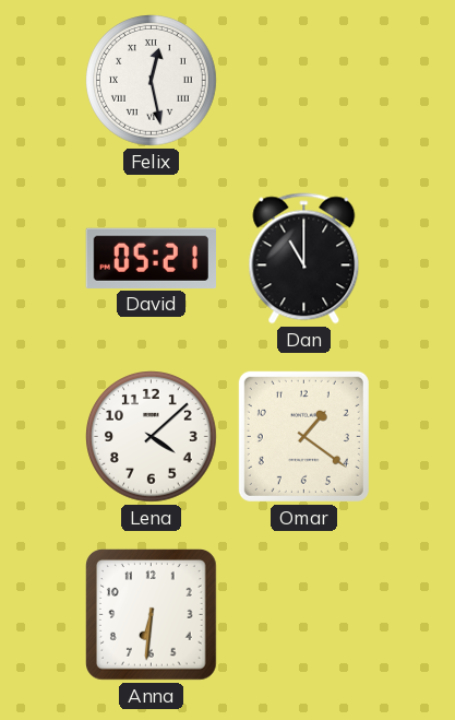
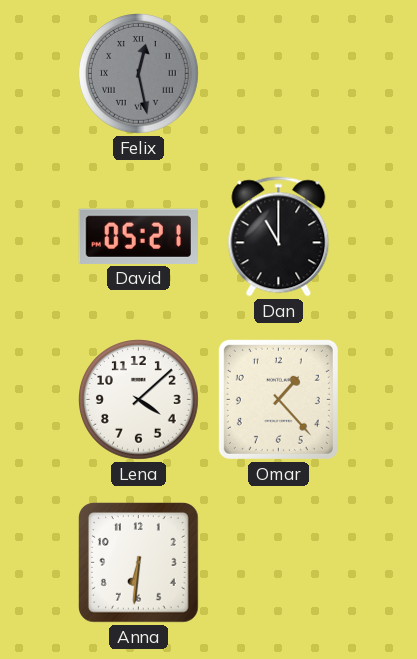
Felix dial: white -> grey
Omar: 1:21 -> 1:23
